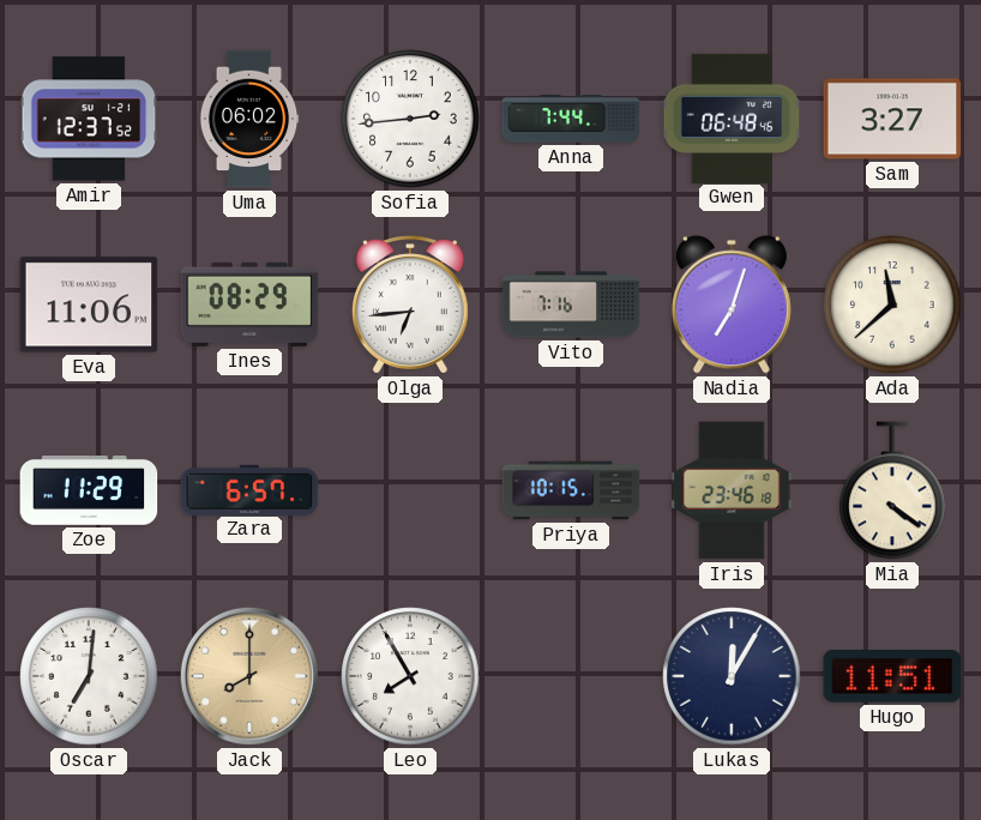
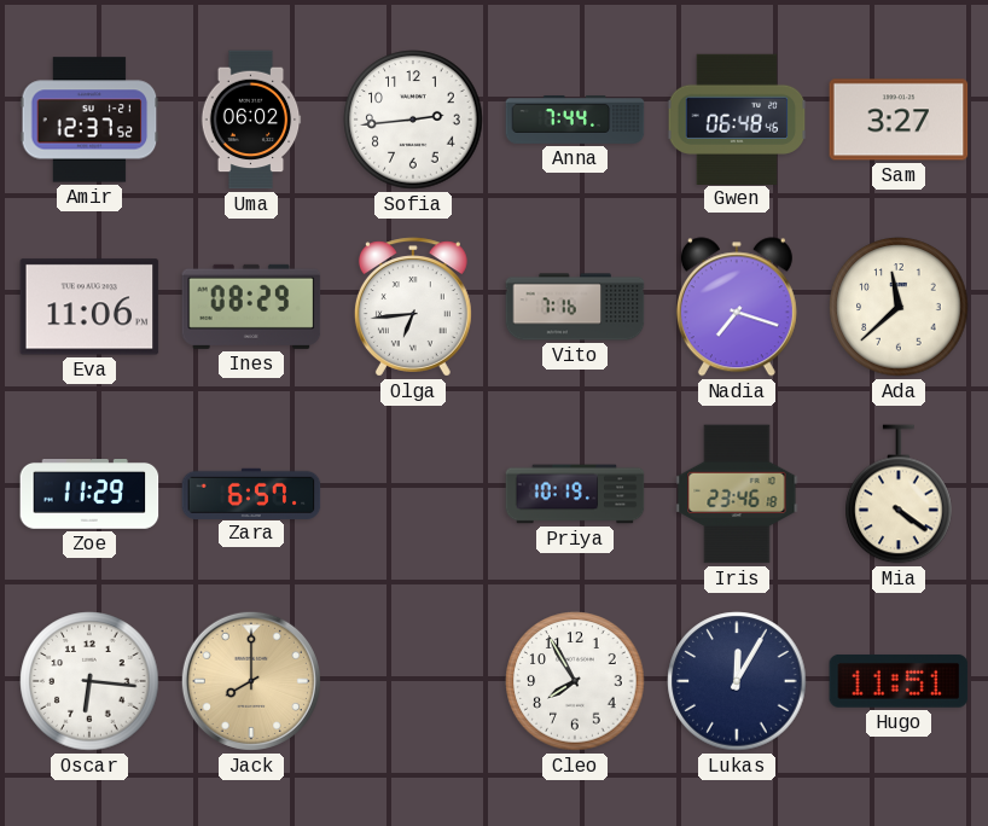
Nadia: 7:03 -> 7:18
Priya: 10:15 -> 10:19
Oscar: 7:01 -> 6:16
Leo: 7:55 -> none
Cleo: none -> 7:55
